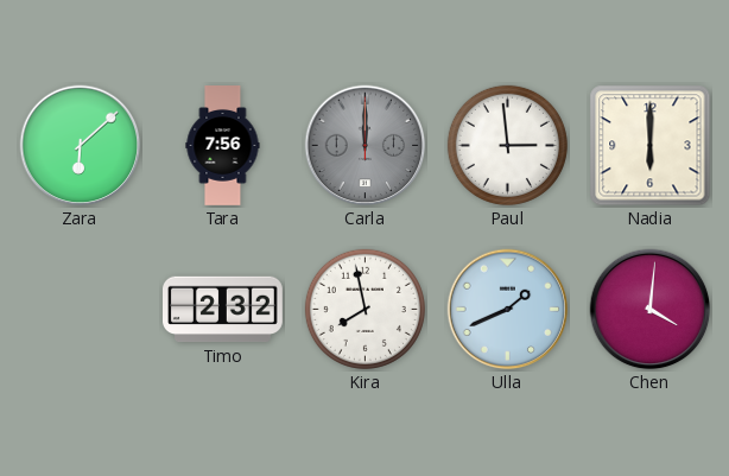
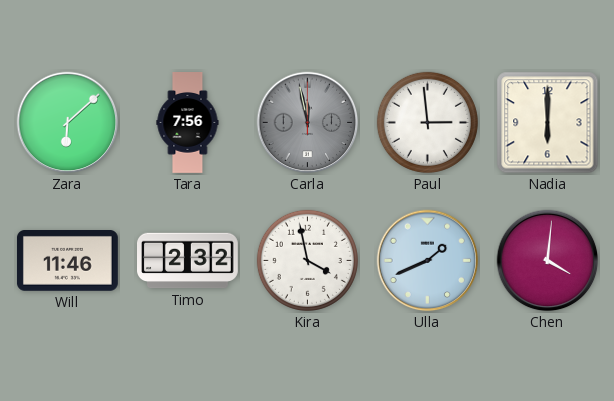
Carla: 12:00 -> 11:58
Will: none -> 11:46
Kira: 7:58 -> 3:58
